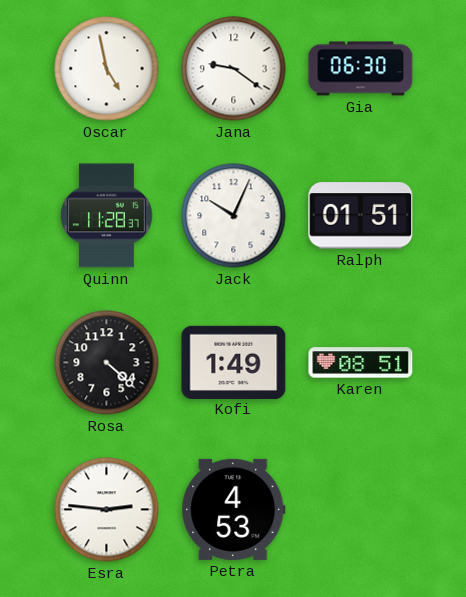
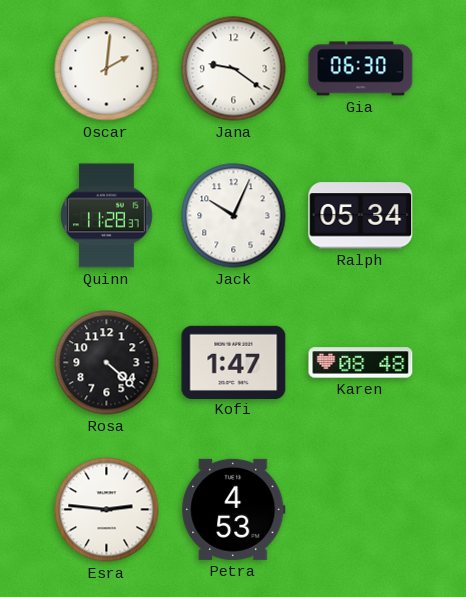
Oscar: 4:58 -> 2:01
Ralph: 01:51 -> 05:34
Kofi: 1:49 -> 1:47
Karen: 08:51 -> 08:48
